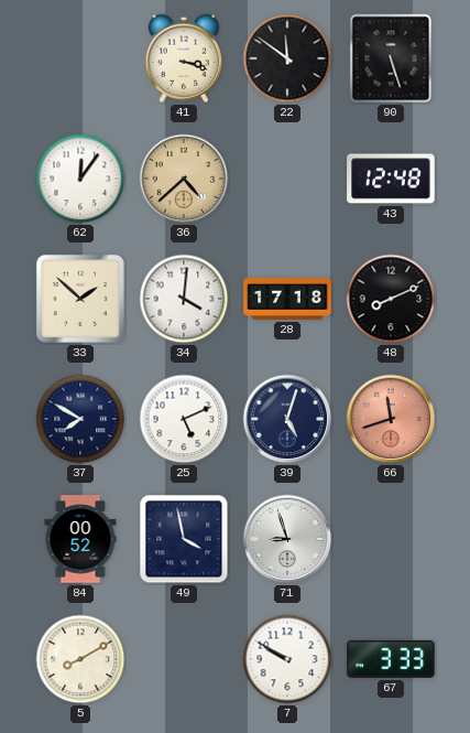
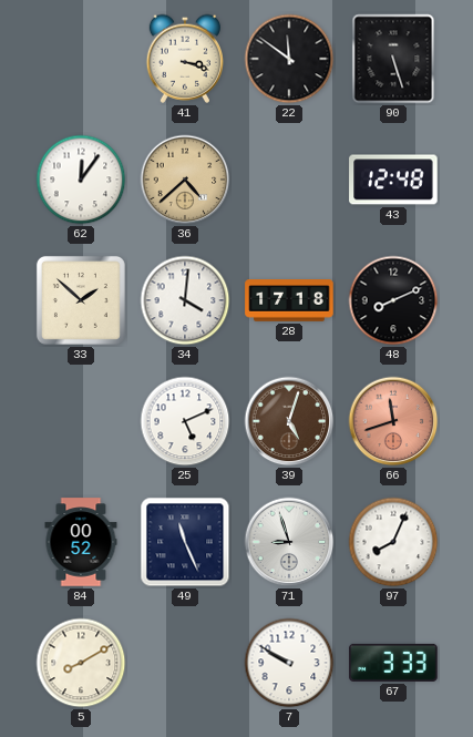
37: 7:50 -> none
39 dial: navy -> brown
49: 3:58 -> 11:26
97: none -> 8:04
